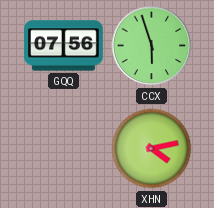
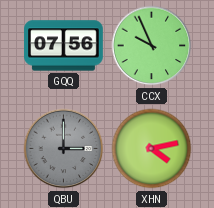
CCX: 5:57 -> 9:56
QBU: none -> 3:00
